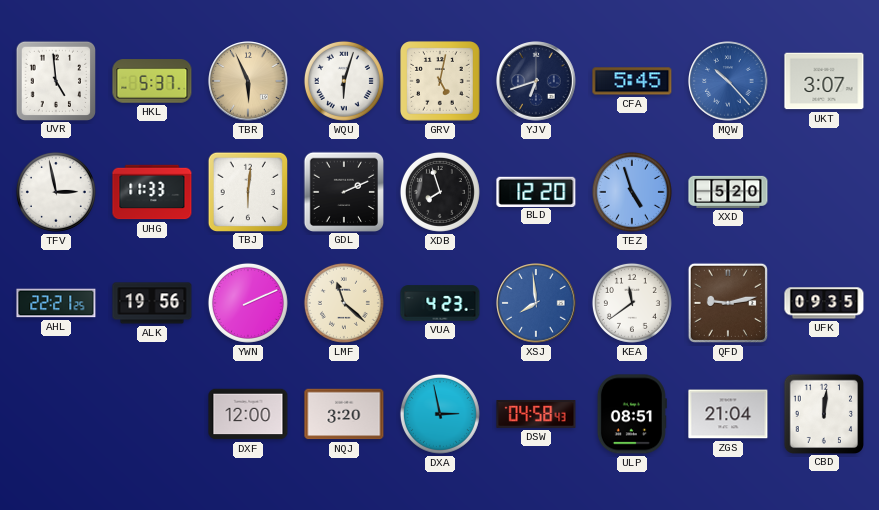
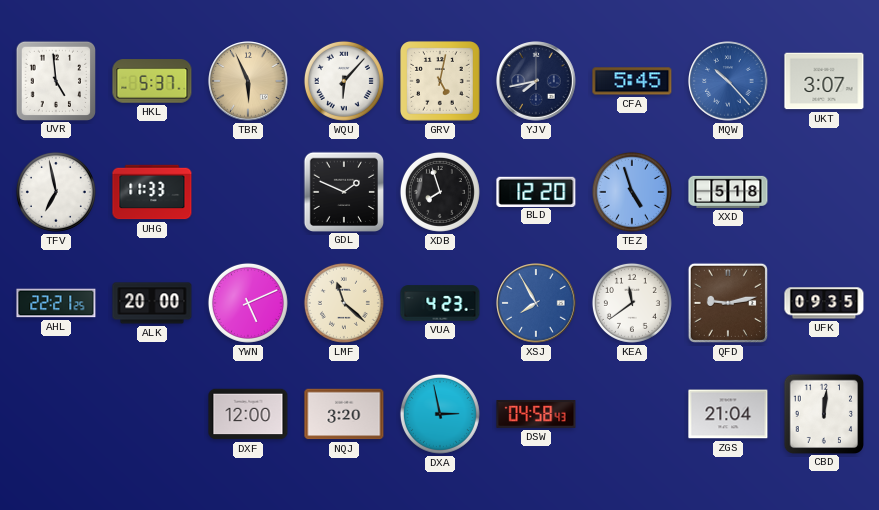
WQU: 6:03 -> 6:07
YJV: 6:42 -> 7:43
TFV: 2:58 -> 6:58
TBJ: 6:01 -> none
GDL: 2:11 -> 1:49
XXD: 5:20 -> 5:18
ALK: 19:56 -> 20:00
YWN: 2:11 -> 5:11
XSJ: 7:59 -> 7:55
ULP: 08:51 -> none
